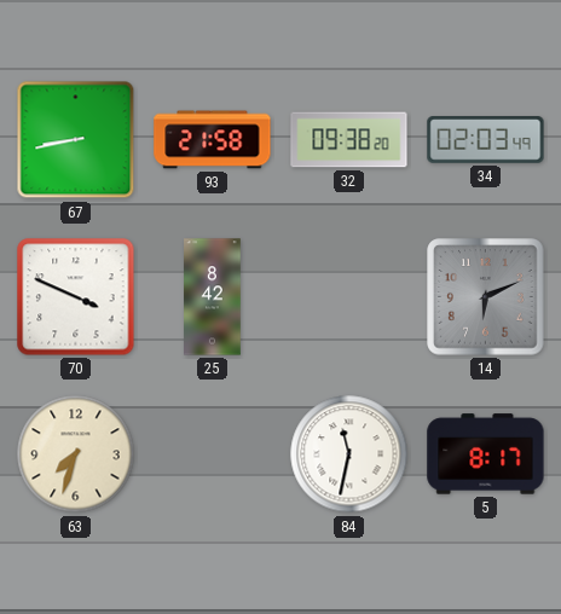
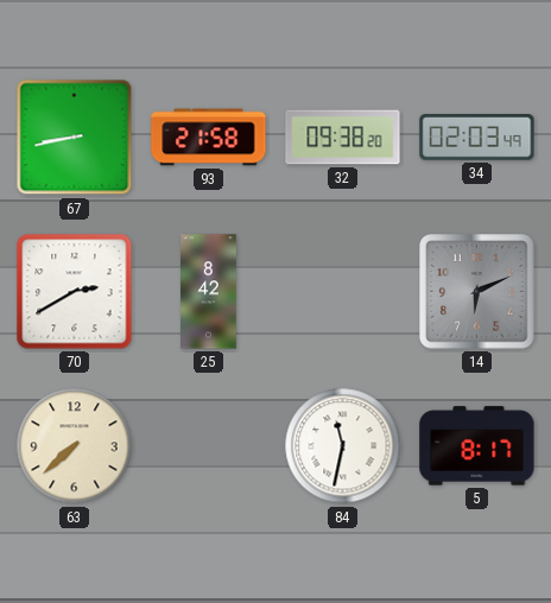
70: 3:49 -> 2:40
63: 7:33 -> 7:38
